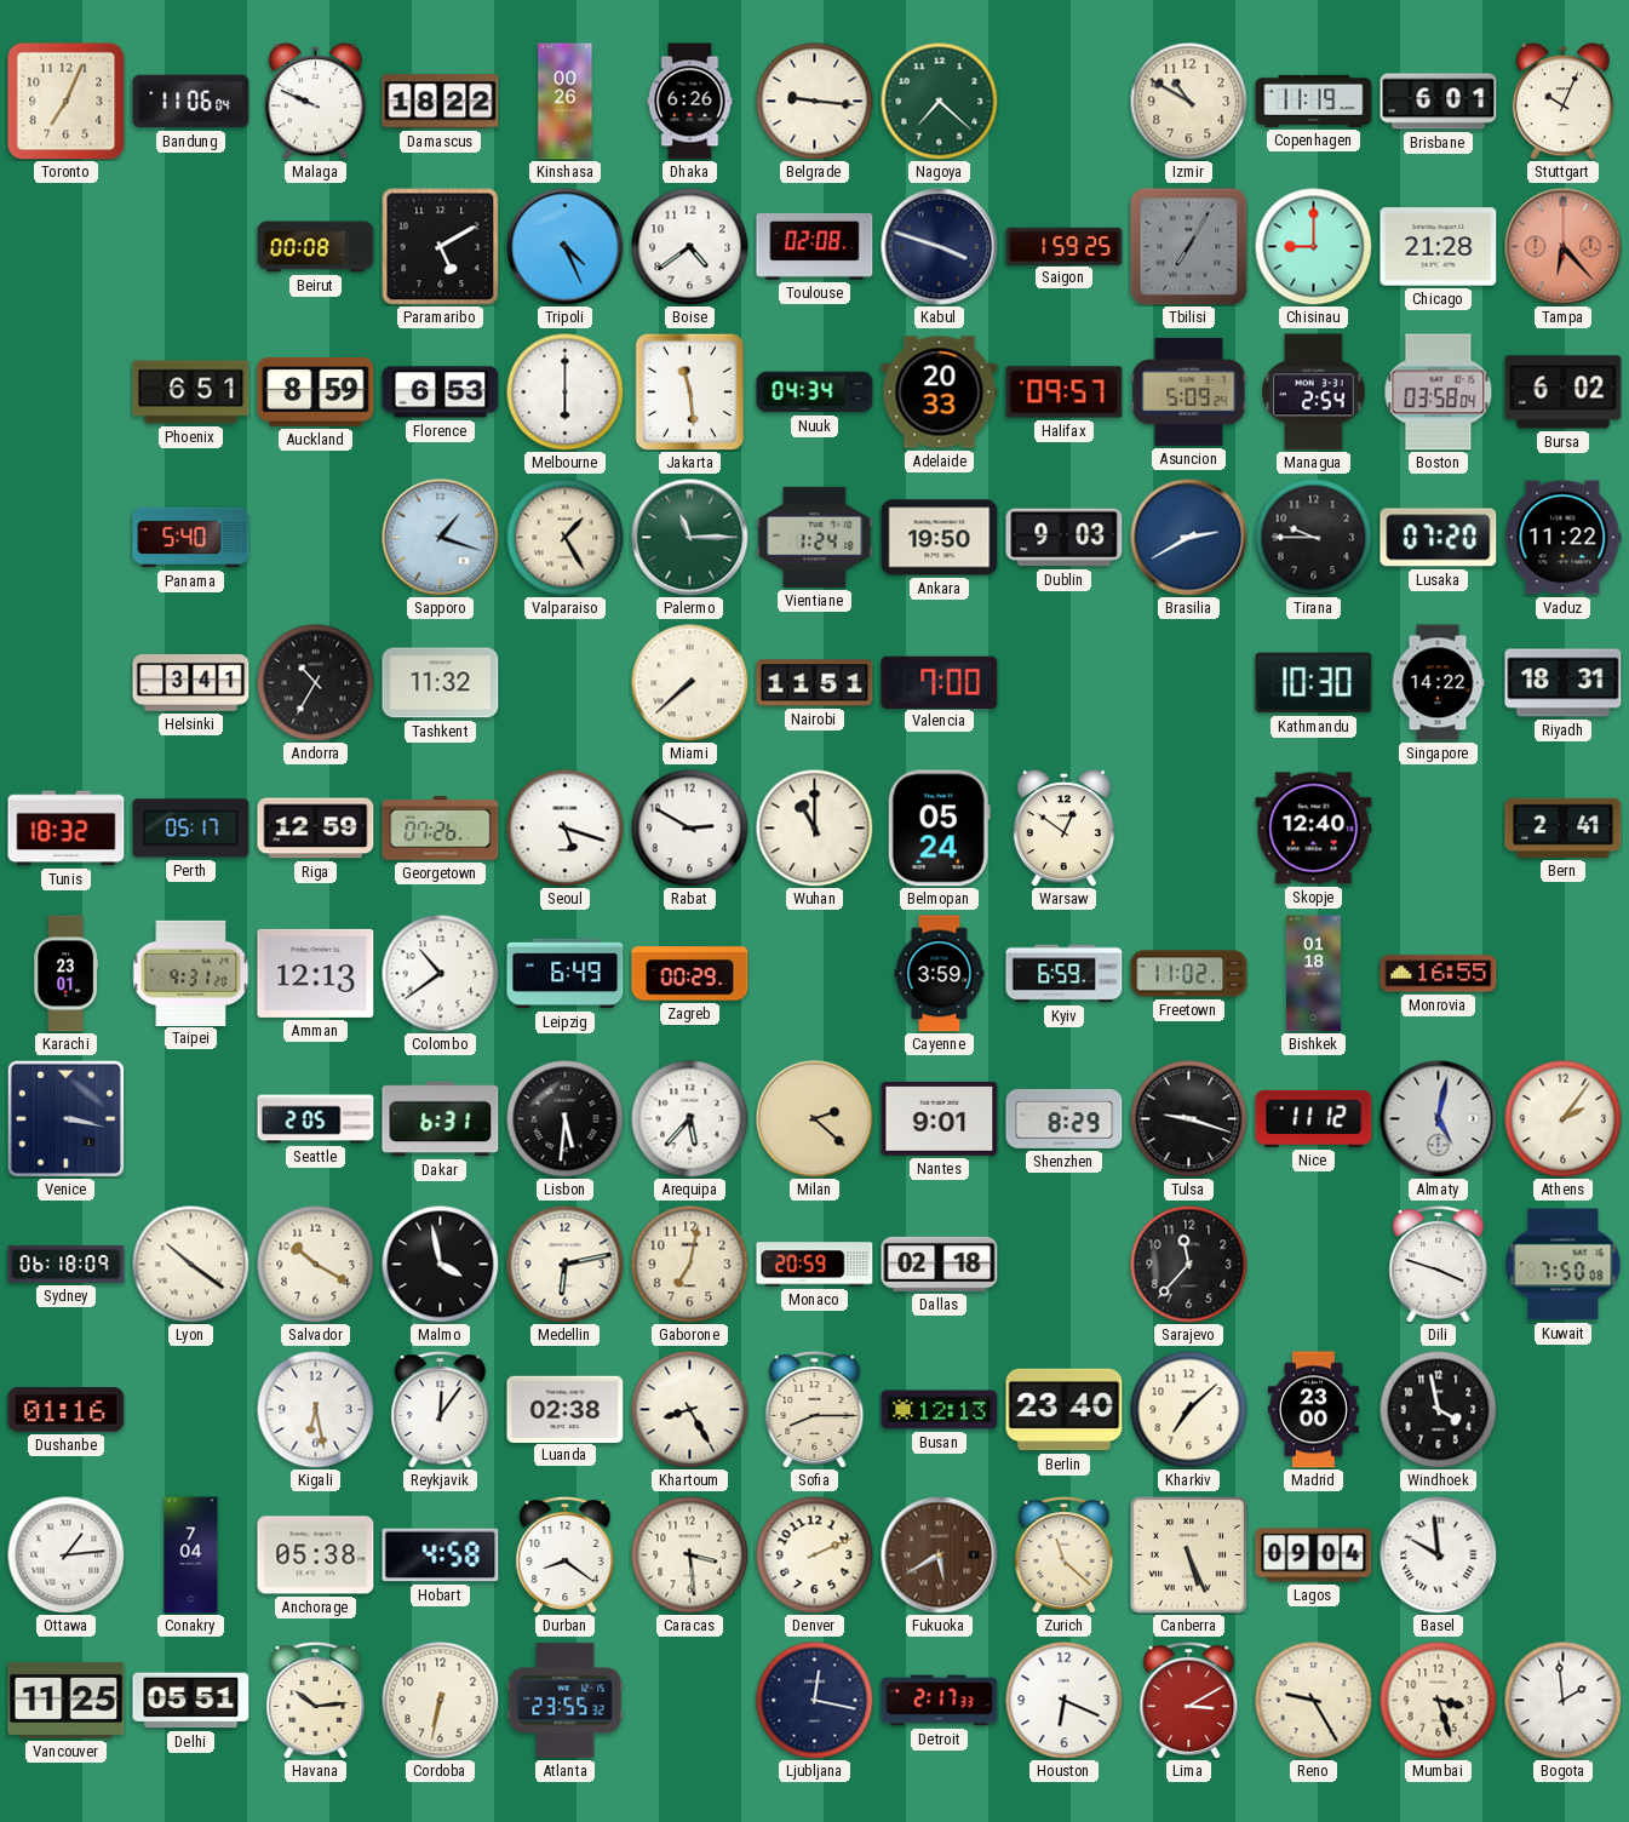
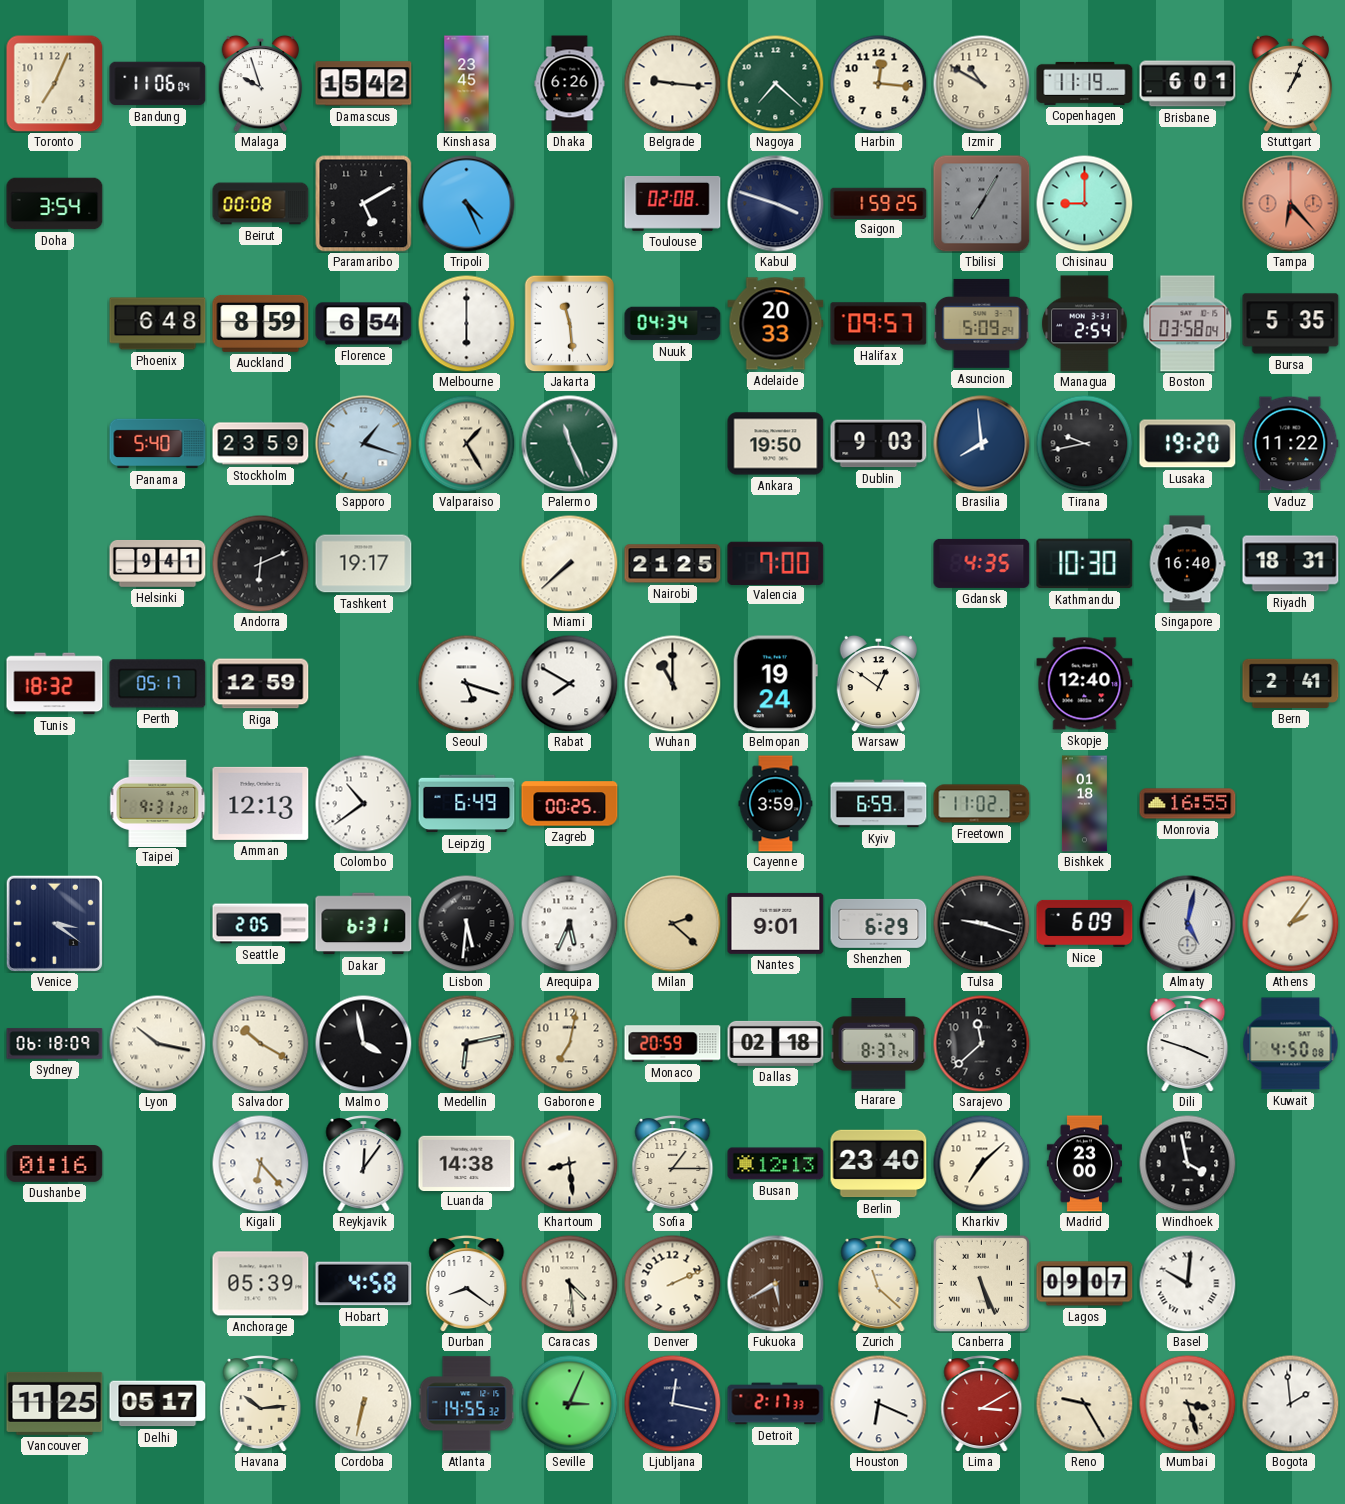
Malaga: 9:49 -> 9:57
Damascus: 18:22 -> 15:42
Kinshasa: 00:26 -> 23:45
Harbin: none -> 12:16
Stuttgart: 10:04 -> 1:04
Doha: none -> 3:54
Boise: 4:39 -> none
Chicago: 21:28 -> none
Phoenix: 6:51 -> 6:48
Florence: 6:53 -> 6:54
Bursa: 6:02 -> 5:35
Stockholm: none -> 23:59
Palermo: 11:15 -> 11:26
Vientiane: 1:24 -> none
Brasilia: 2:40 -> 7:59
Tirana: 9:45 -> 9:43
Lusaka: 07:20 -> 19:20
Helsinki: 3:41 -> 9:41
Andorra: 10:35 -> 6:11
Tashkent: 11:32 -> 19:17
Nairobi: 11:51 -> 21:25
Gdansk: none -> 4:35
Singapore: 14:22 -> 16:40
Georgetown: 07:26 -> none
Rabat: 2:50 -> 7:50
Belmopan: 05:24 -> 19:24
Karachi: 23:01 -> none
Zagreb: 00:29 -> 00:25
Venice: 3:17 -> 3:21
Arequipa: 5:37 -> 5:34
Shenzhen: 8:29 -> 6:29
Nice: 11:12 -> 6:09
Lyon: 10:21 -> 10:17
Harare: none -> 8:37
Sarajevo: 11:37 -> 11:38
Kuwait: 7:50 -> 4:50
Kigali: 6:28 -> 6:23
Luanda: 02:38 -> 14:38
Khartoum: 8:25 -> 8:29
Sofia: 8:15 -> 1:15
Ottawa: 1:14 -> none
Conakry: 7:04 -> none
Anchorage: 05:38 -> 05:39
Caracas: 3:29 -> 4:29
Lagos: 09:04 -> 09:07
Basel: 9:59 -> 10:01
Delhi: 05:51 -> 05:17
Atlanta: 23:55 -> 14:55
Seville: none -> 3:04
